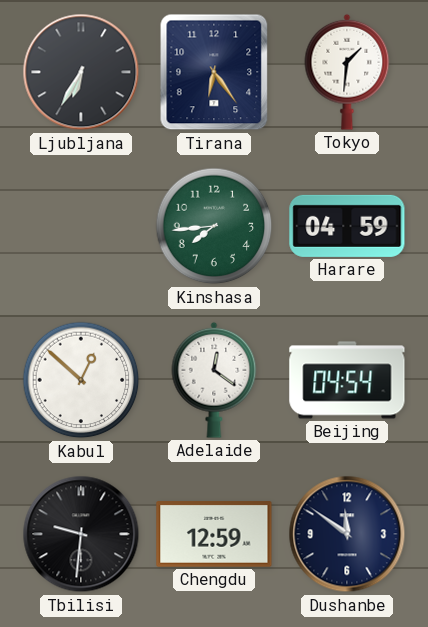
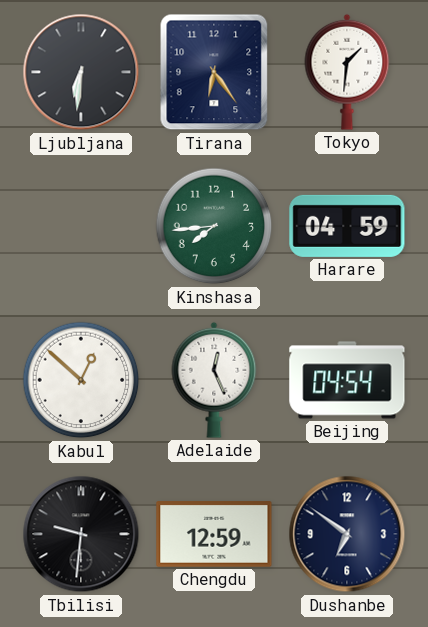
Ljubljana: 6:35 -> 6:31
Adelaide: 12:21 -> 12:26
Dushanbe: 11:51 -> 6:51
